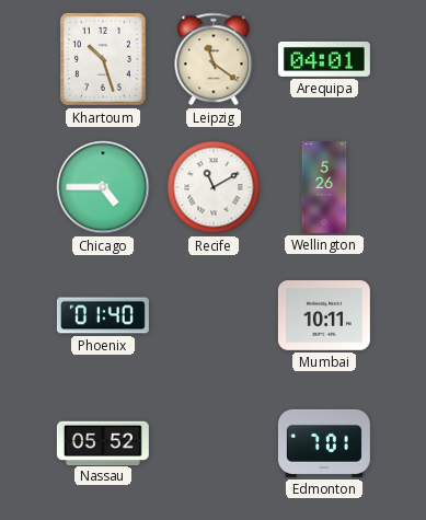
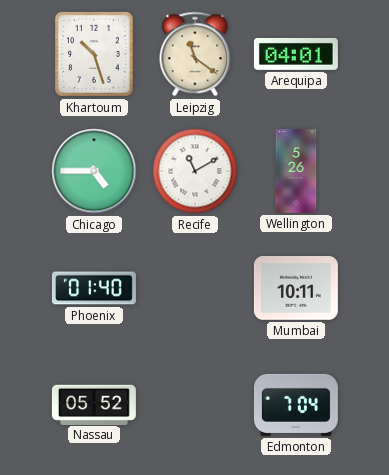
Edmonton: 7:01 -> 7:04
